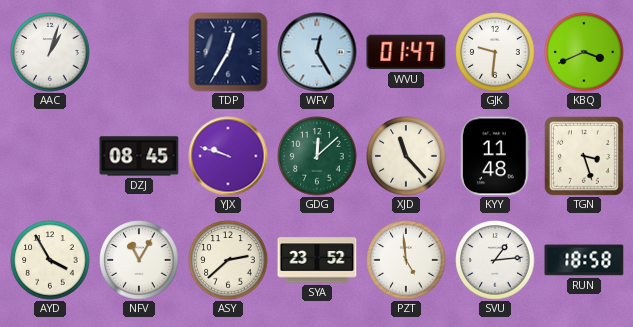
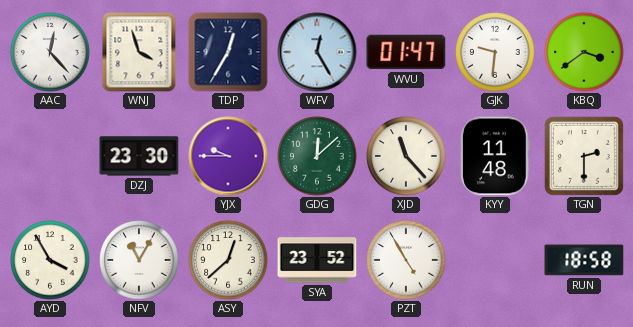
AAC: 1:03 -> 12:23
WNJ: none -> 3:57
KBQ: 3:41 -> 3:39
DZJ: 08:45 -> 23:30
YJX: 9:48 -> 9:45
TGN: 3:27 -> 2:30
ASY: 2:38 -> 12:38
PZT: 4:59 -> 4:55
SVU: 1:14 -> none
